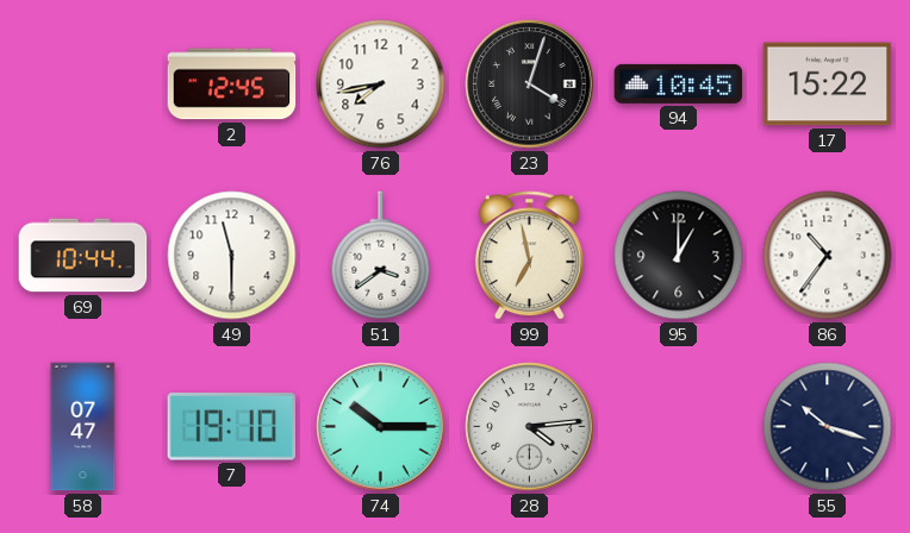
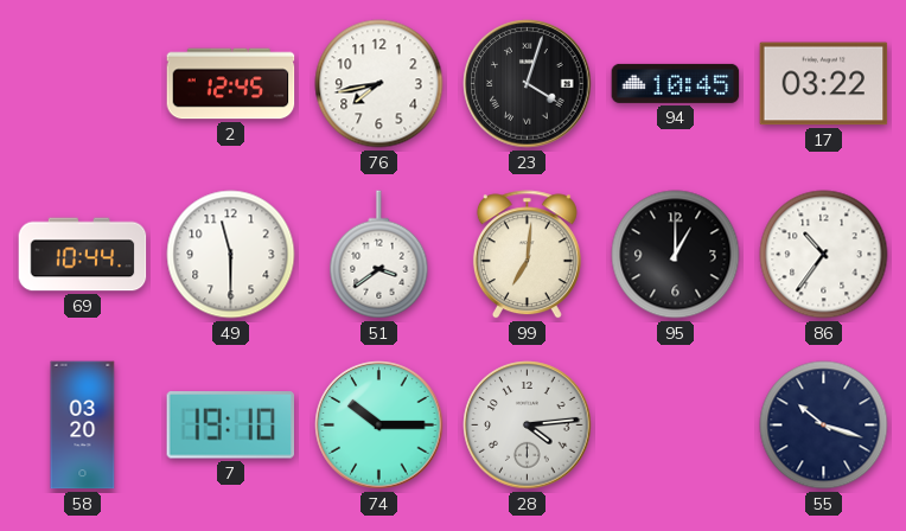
17: 15:22 -> 03:22
99: 6:58 -> 7:01
58: 07:47 -> 03:20
